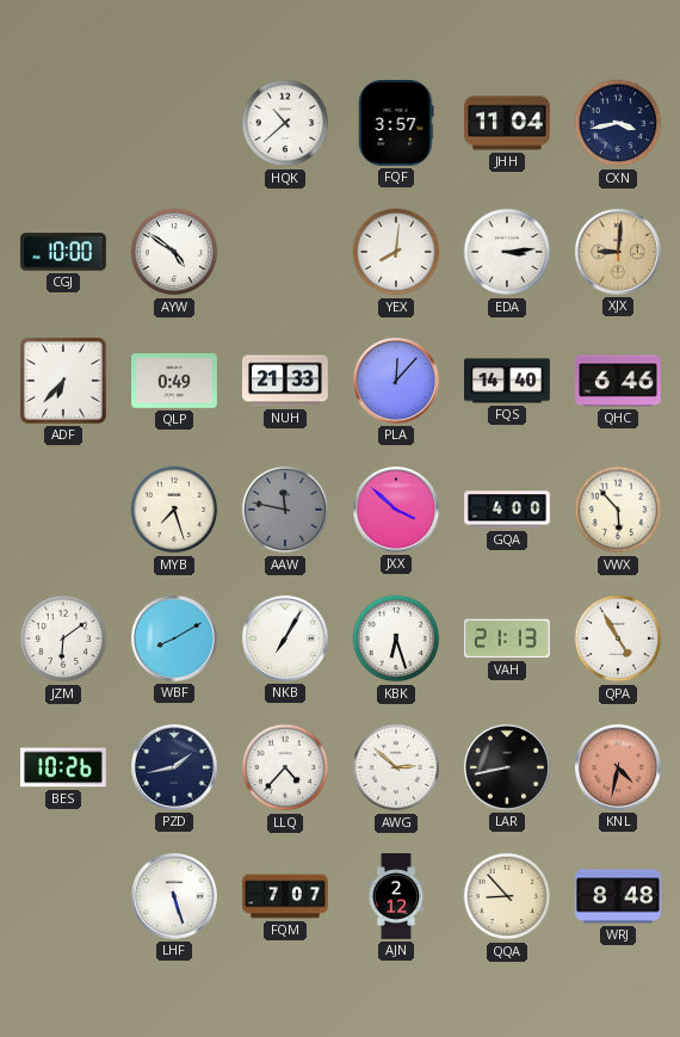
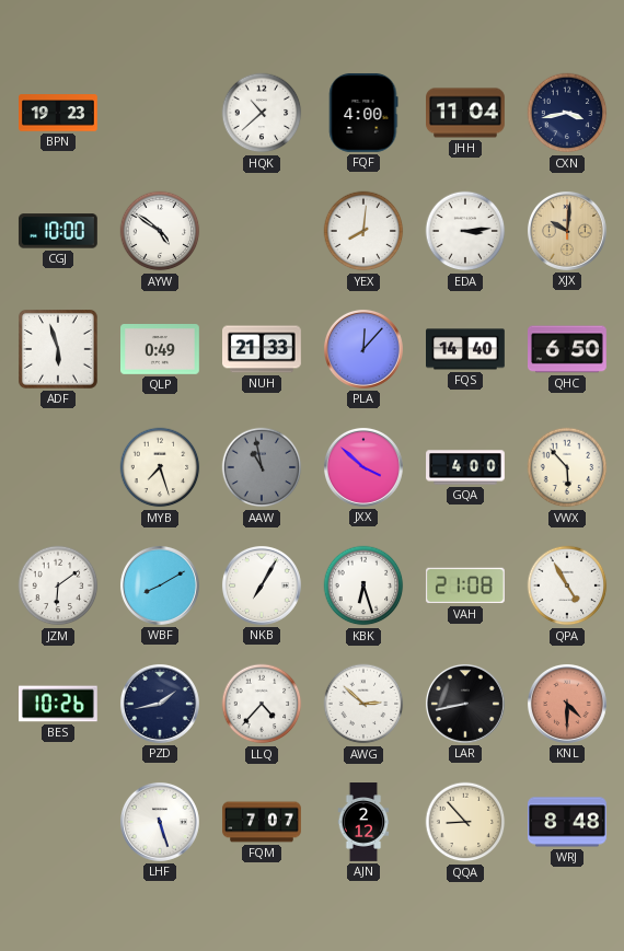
BPN: none -> 19:23
FQF: 3:57 -> 4:00
XJX: 9:01 -> 10:01
ADF: 6:37 -> 5:57
QHC: 6:46 -> 6:50
AAW: 11:47 -> 10:58
VAH: 21:13 -> 21:08
KNL: 4:32 -> 4:30
